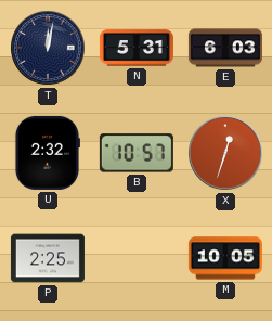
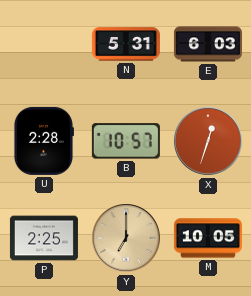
T: 12:02 -> none
U: 2:32 -> 2:28
Y: none -> 7:00
